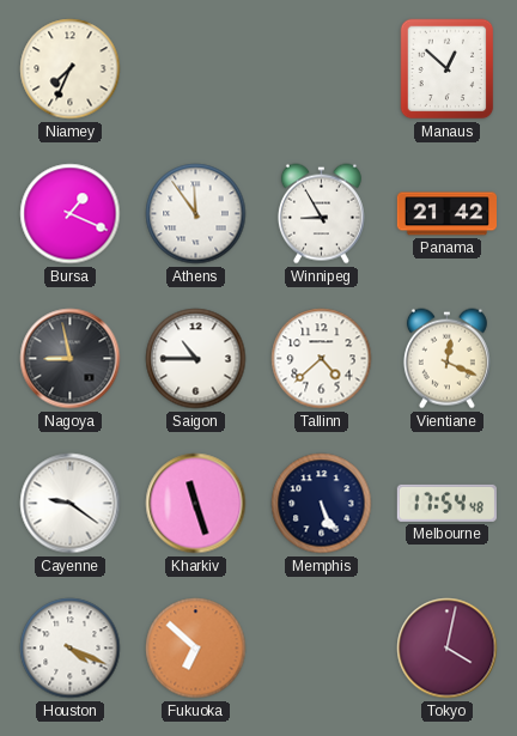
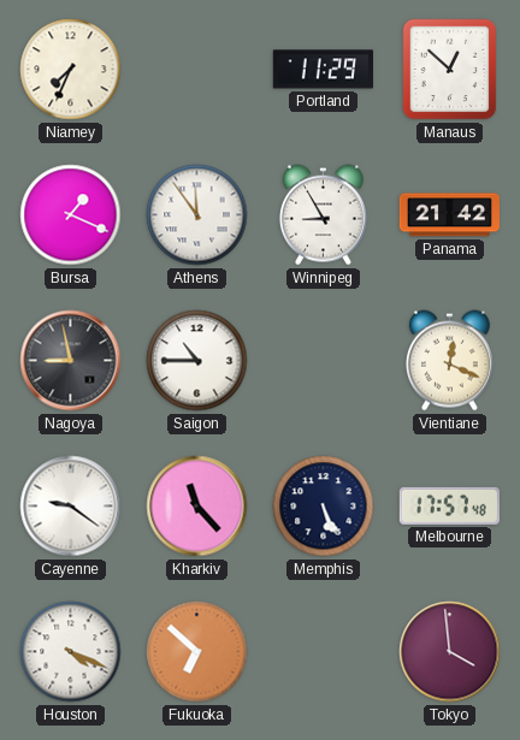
Portland: none -> 11:29
Tallinn: 4:38 -> none
Kharkiv: 11:27 -> 11:23
Melbourne: 17:54 -> 17:57
Tokyo: 4:02 -> 3:59
